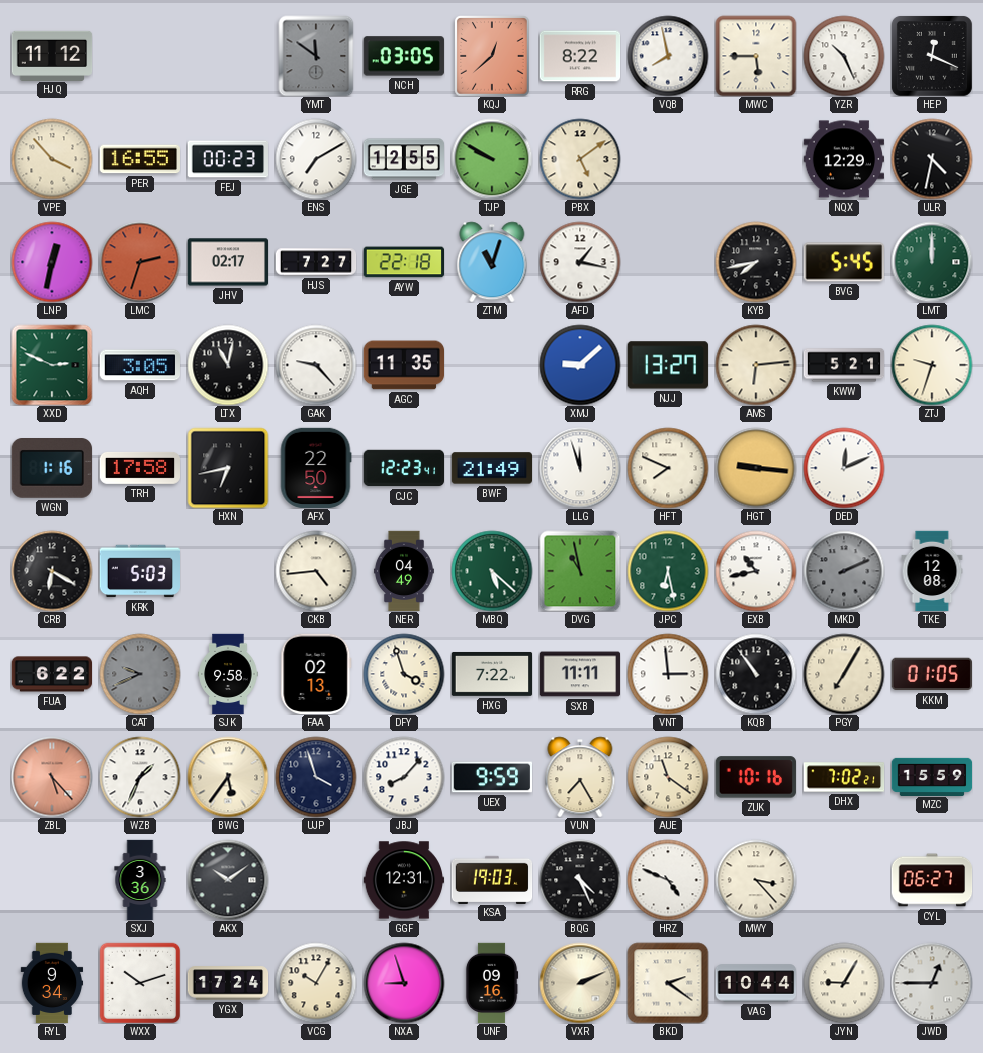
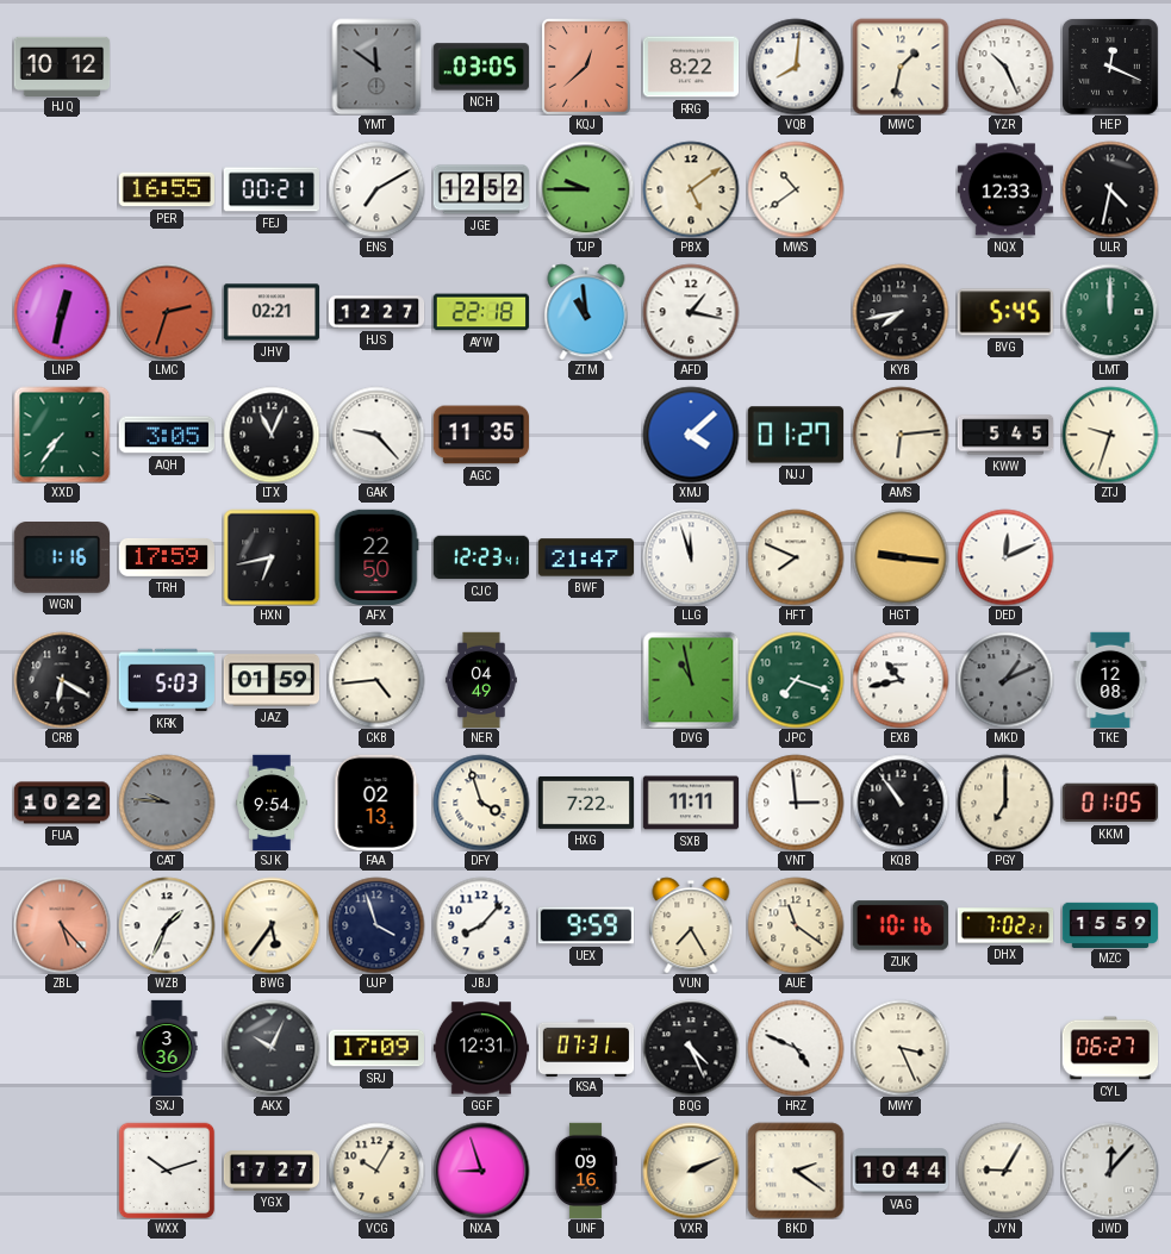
HJQ: 11:12 -> 10:12
VQB: 7:58 -> 8:01
MWC: 5:45 -> 1:32
VPE: 3:53 -> none
FEJ: 00:23 -> 00:21
JGE: 12:55 -> 12:52
TJP: 9:50 -> 9:45
MWS: none -> 10:39
NQX: 12:29 -> 12:33
JHV: 02:17 -> 02:21
HJS: 7:27 -> 12:27
ZTM: 11:03 -> 10:59
XXD: 2:49 -> 7:36
LTX: 11:02 -> 11:04
XMJ: 9:08 -> 4:08
NJJ: 13:27 -> 01:27
KWW: 5:21 -> 5:45
TRH: 17:58 -> 17:59
BWF: 21:49 -> 21:47
JAZ: none -> 01:59
MBQ: 5:22 -> none
JPC: 6:28 -> 7:18
MKD: 2:11 -> 1:11
FUA: 6:22 -> 10:22
CAT: 9:41 -> 9:46
SJK: 9:58 -> 9:54
PGY: 7:05 -> 7:00
AKX: 10:09 -> 10:04
SRJ: none -> 17:09
KSA: 19:03 -> 07:31
MWY: 3:23 -> 3:26
RYL: 9:34 -> none
YGX: 17:24 -> 17:27
JWD: 12:45 -> 12:07
